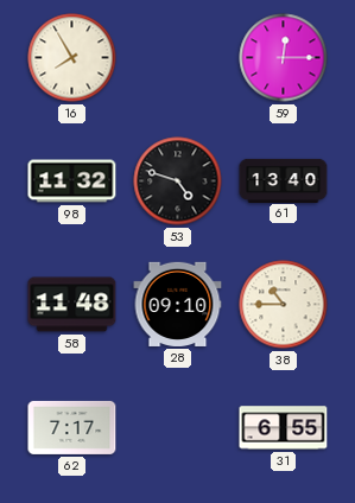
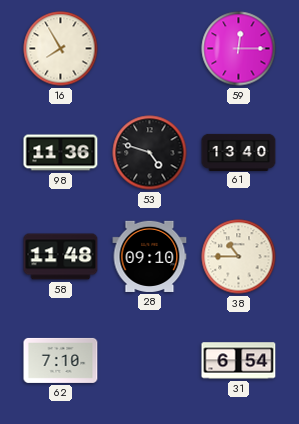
98: 11:32 -> 11:36
62: 7:17 -> 7:10
31: 6:55 -> 6:54
